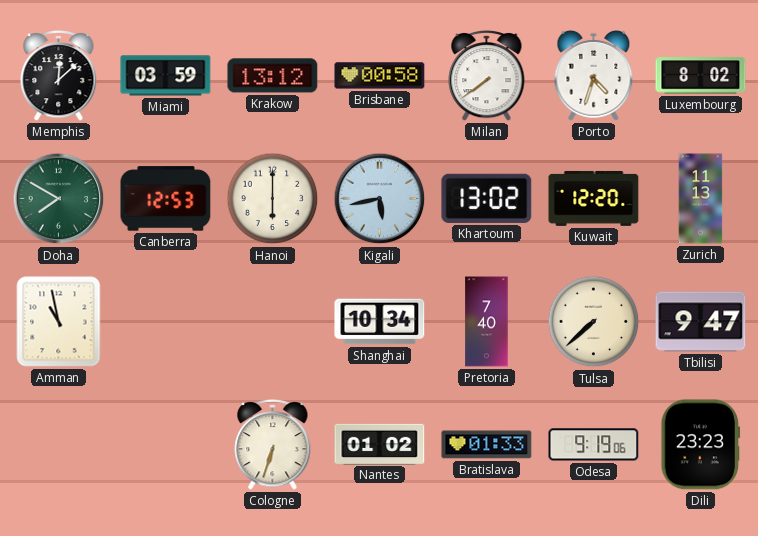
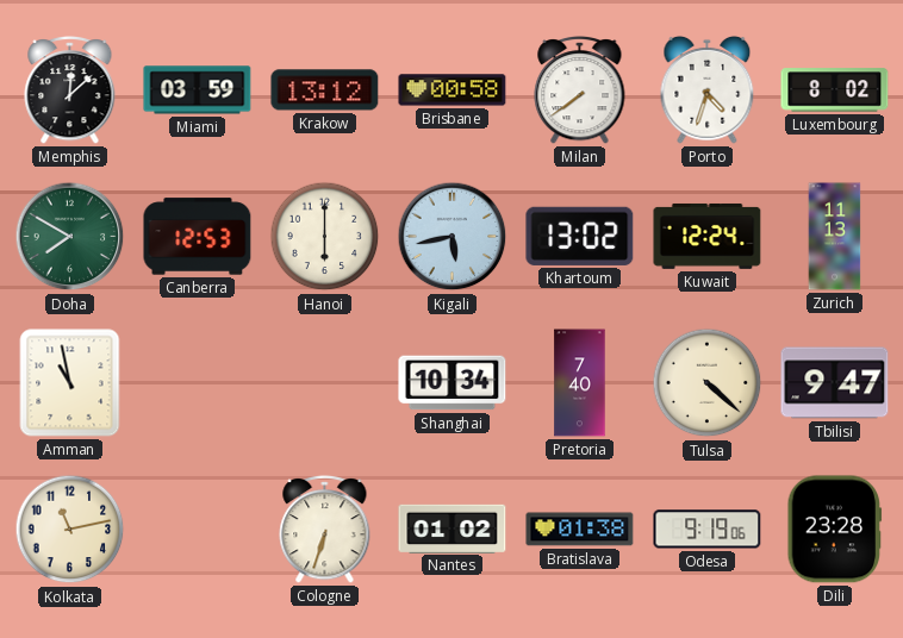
Kuwait: 12:20 -> 12:24
Tulsa: 7:38 -> 4:22
Kolkata: none -> 11:13
Bratislava: 01:33 -> 01:38
Dili: 23:23 -> 23:28
